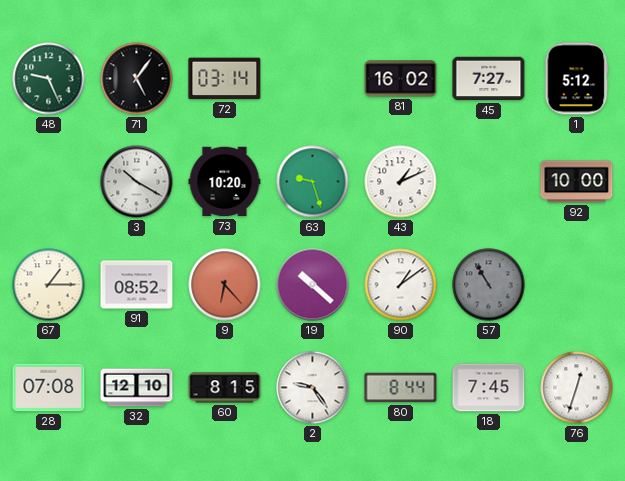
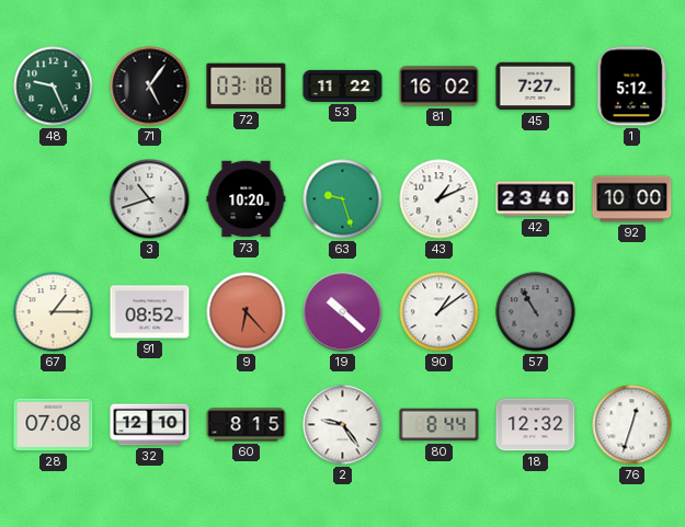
72: 03:14 -> 03:18
53: none -> 11:22
3: 10:20 -> 10:42
42: none -> 23:40
18: 7:45 -> 12:32
